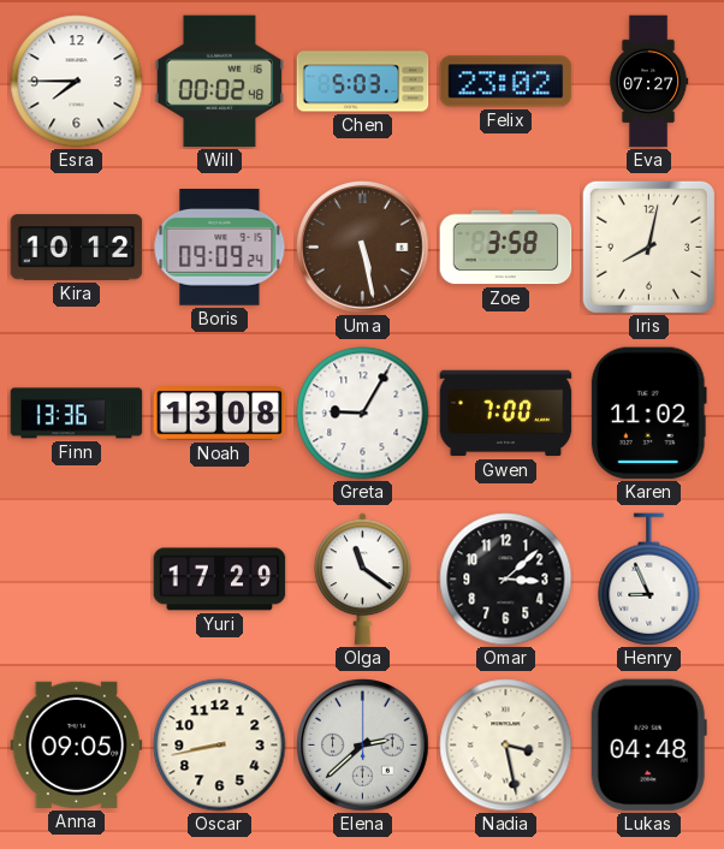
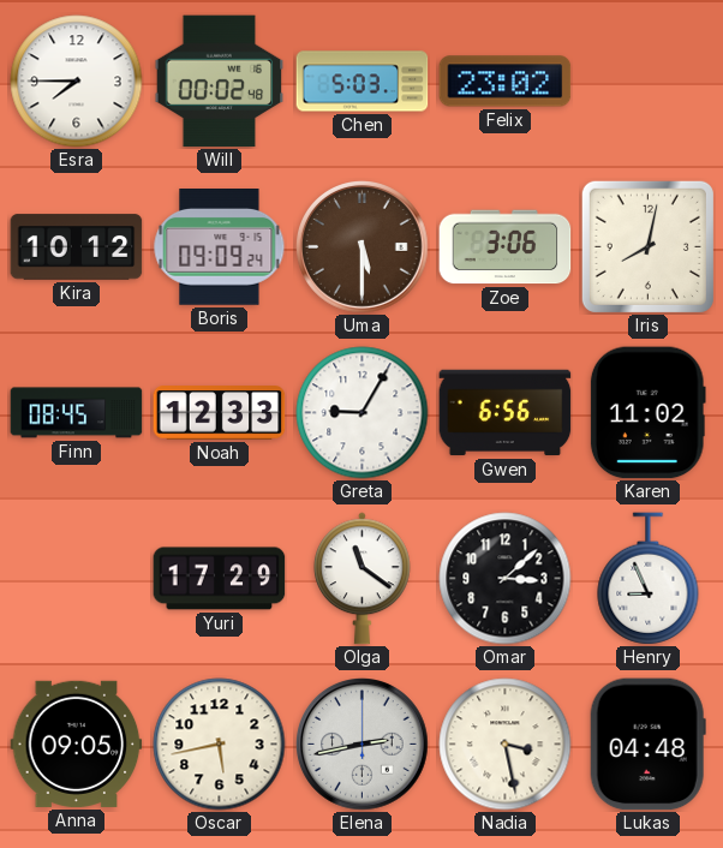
Eva: 07:27 -> none
Uma: 5:28 -> 5:30
Zoe: 3:58 -> 3:06
Finn: 13:36 -> 08:45
Noah: 13:08 -> 12:33
Gwen: 7:00 -> 6:56
Oscar: 8:43 -> 5:43
Elena: 2:38 -> 2:43
